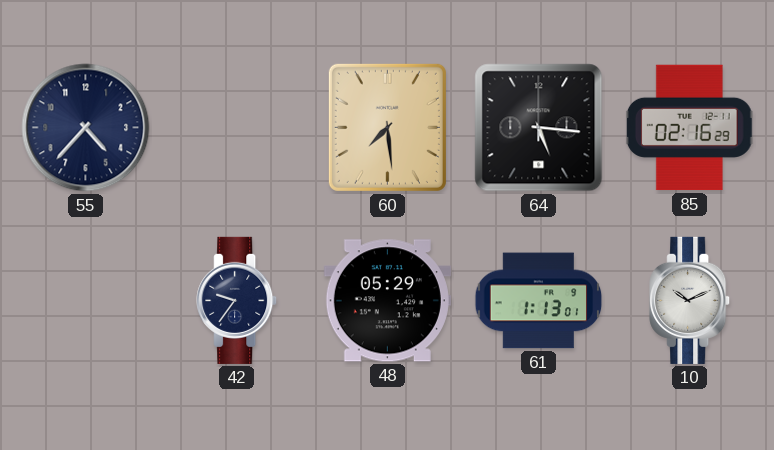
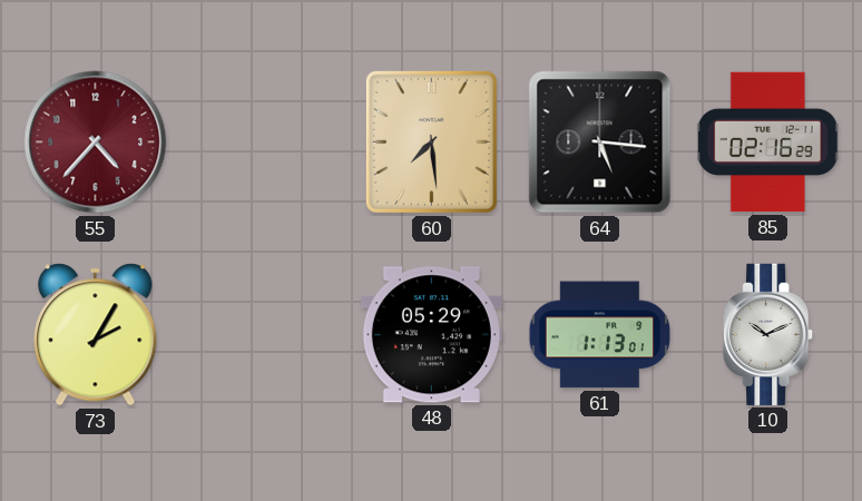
55 dial: navy -> burgundy
73: none -> 2:05
42: 9:36 -> none
